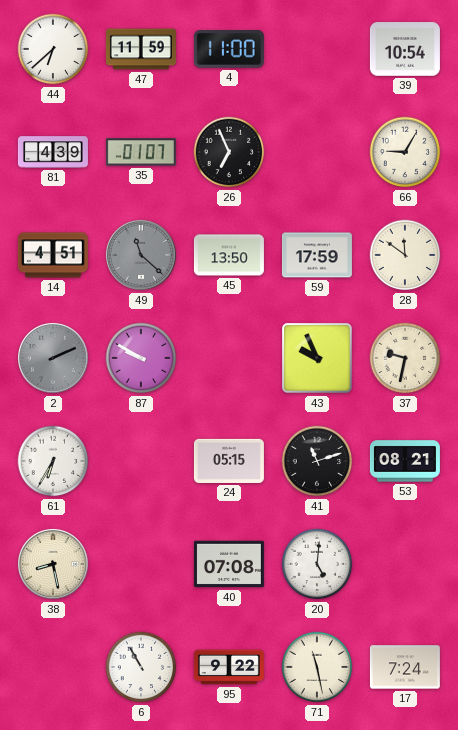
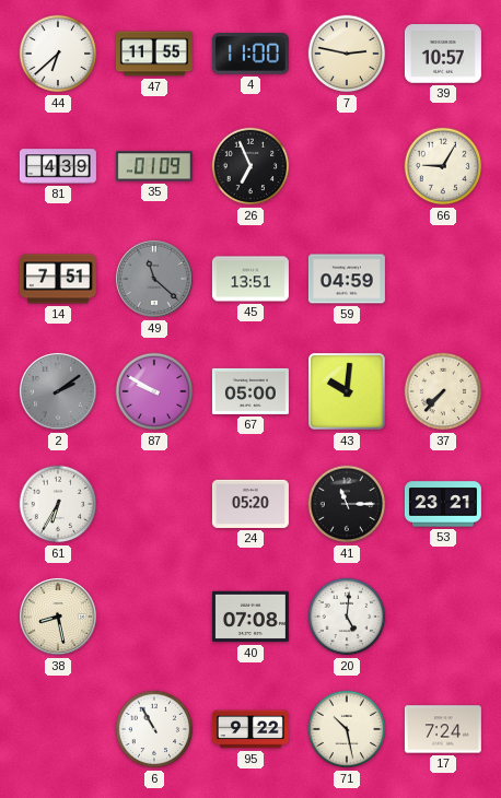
47: 11:59 -> 11:55
7: none -> 2:47
39: 10:54 -> 10:57
35: 01:07 -> 01:09
14: 4:51 -> 7:51
45: 13:50 -> 13:51
59: 17:59 -> 04:59
28: 11:51 -> none
2: 2:11 -> 2:09
67: none -> 05:00
43: 9:56 -> 10:01
37: 9:32 -> 7:37
24: 05:15 -> 05:20
41: 11:12 -> 11:15
53: 08:21 -> 23:21
71: 11:28 -> 10:28
